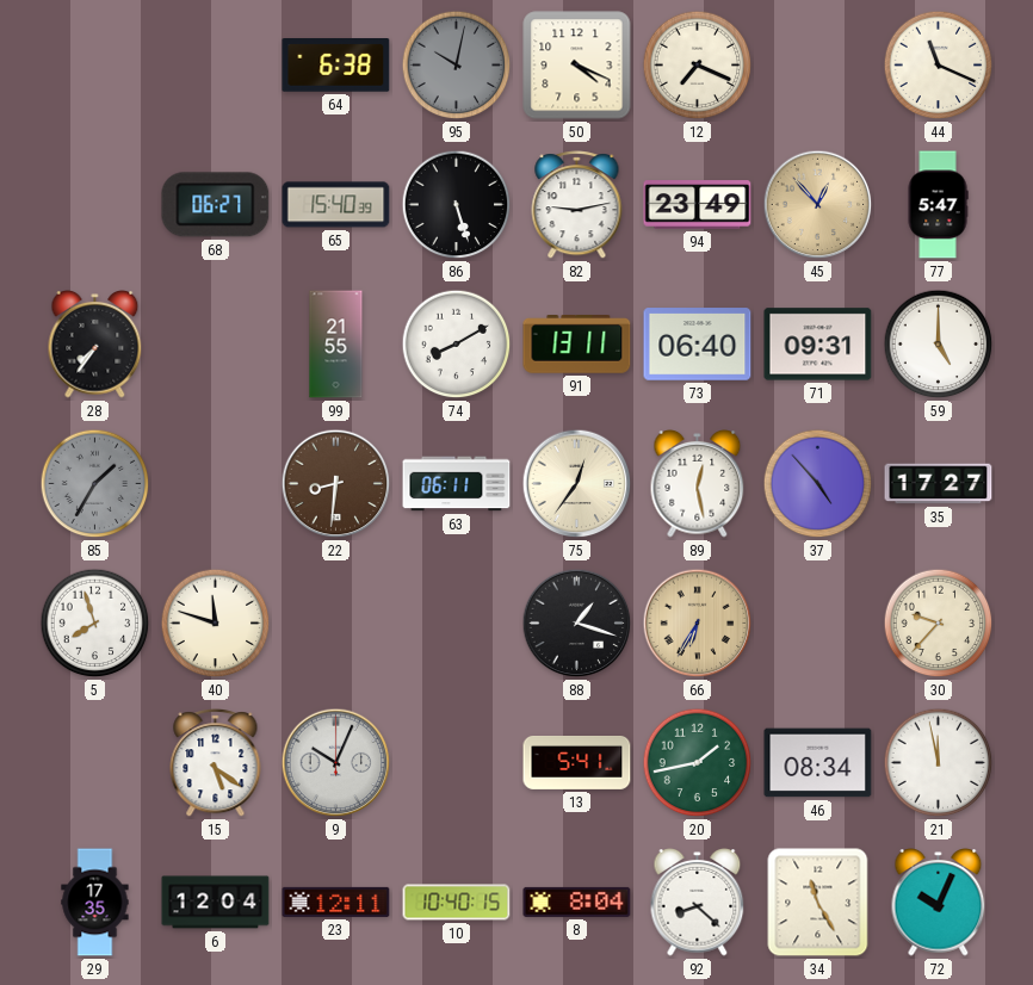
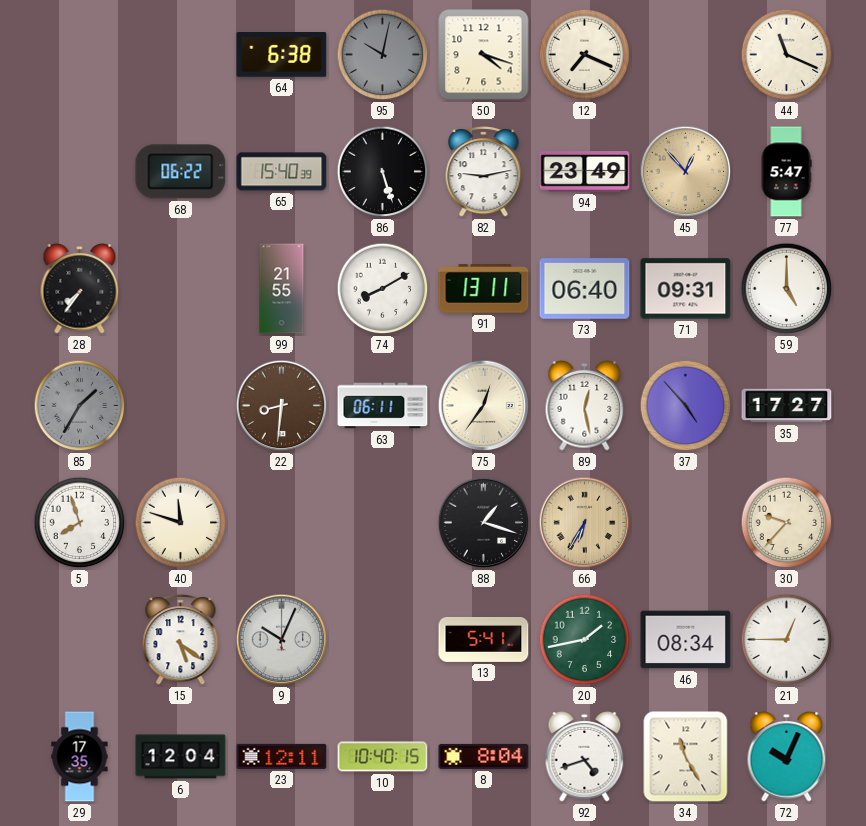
50: 4:19 -> 4:18
68: 06:27 -> 06:22
21: 11:58 -> 12:45
92: 8:22 -> 4:42
